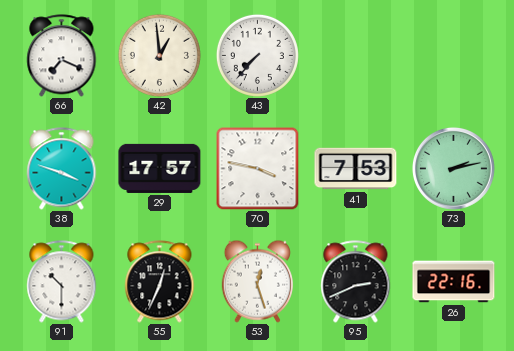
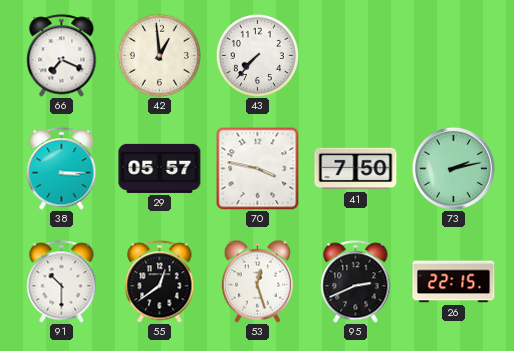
38: 3:48 -> 3:15
29: 17:57 -> 05:57
41: 7:53 -> 7:50
55: 12:34 -> 12:39
26: 22:16 -> 22:15
